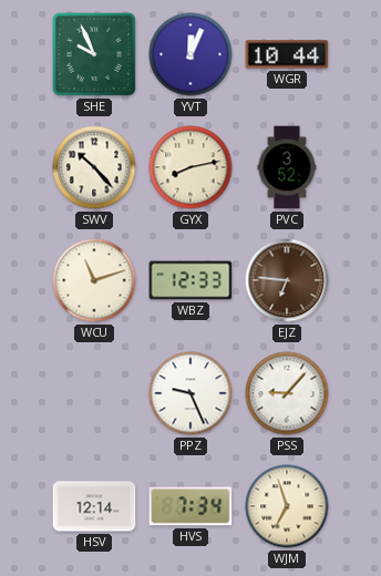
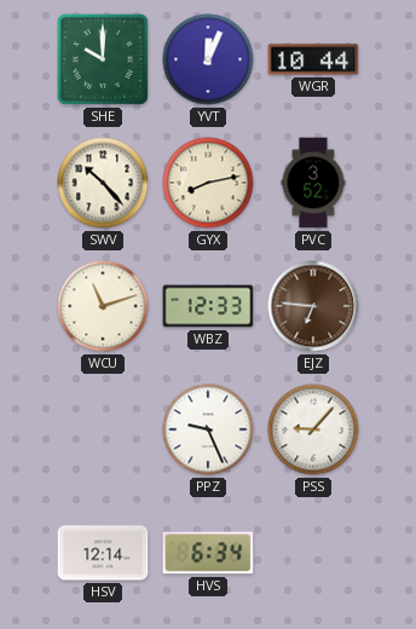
SHE: 9:56 -> 10:00
HVS: 7:34 -> 6:34
WJM: 6:57 -> none
